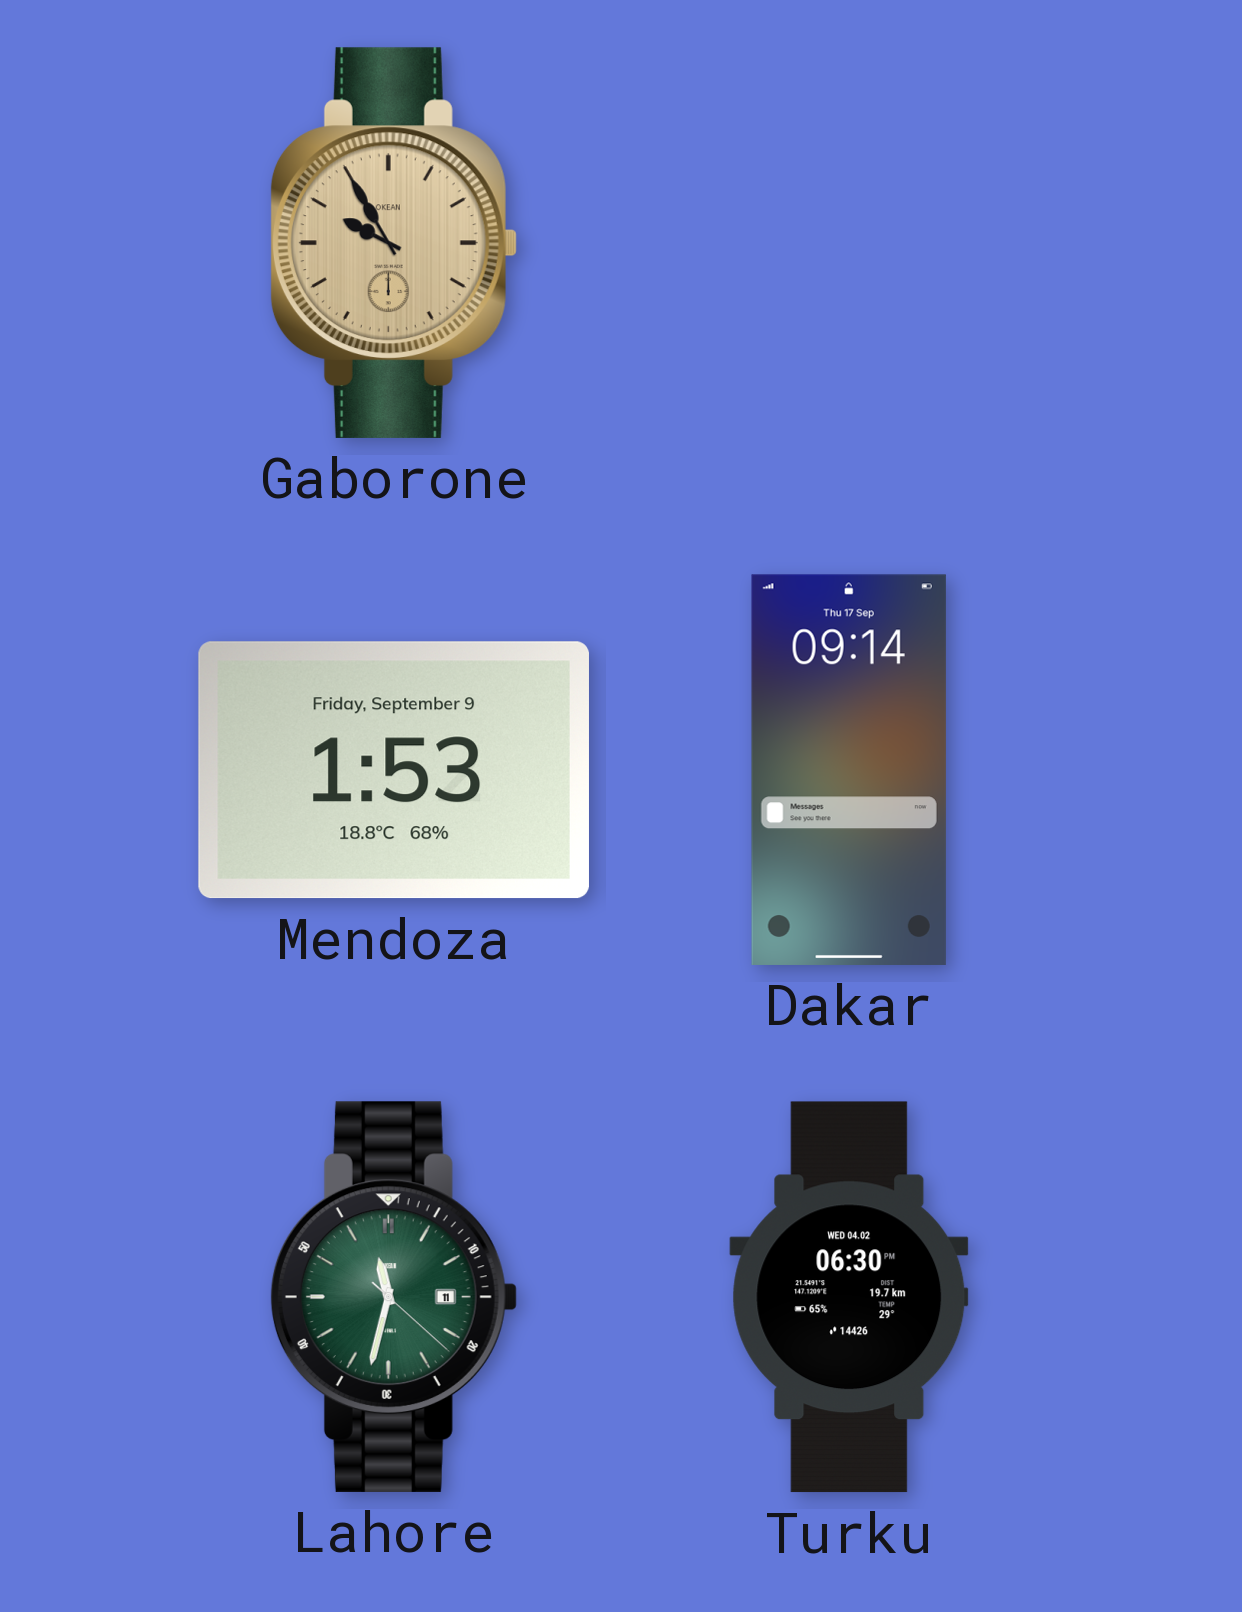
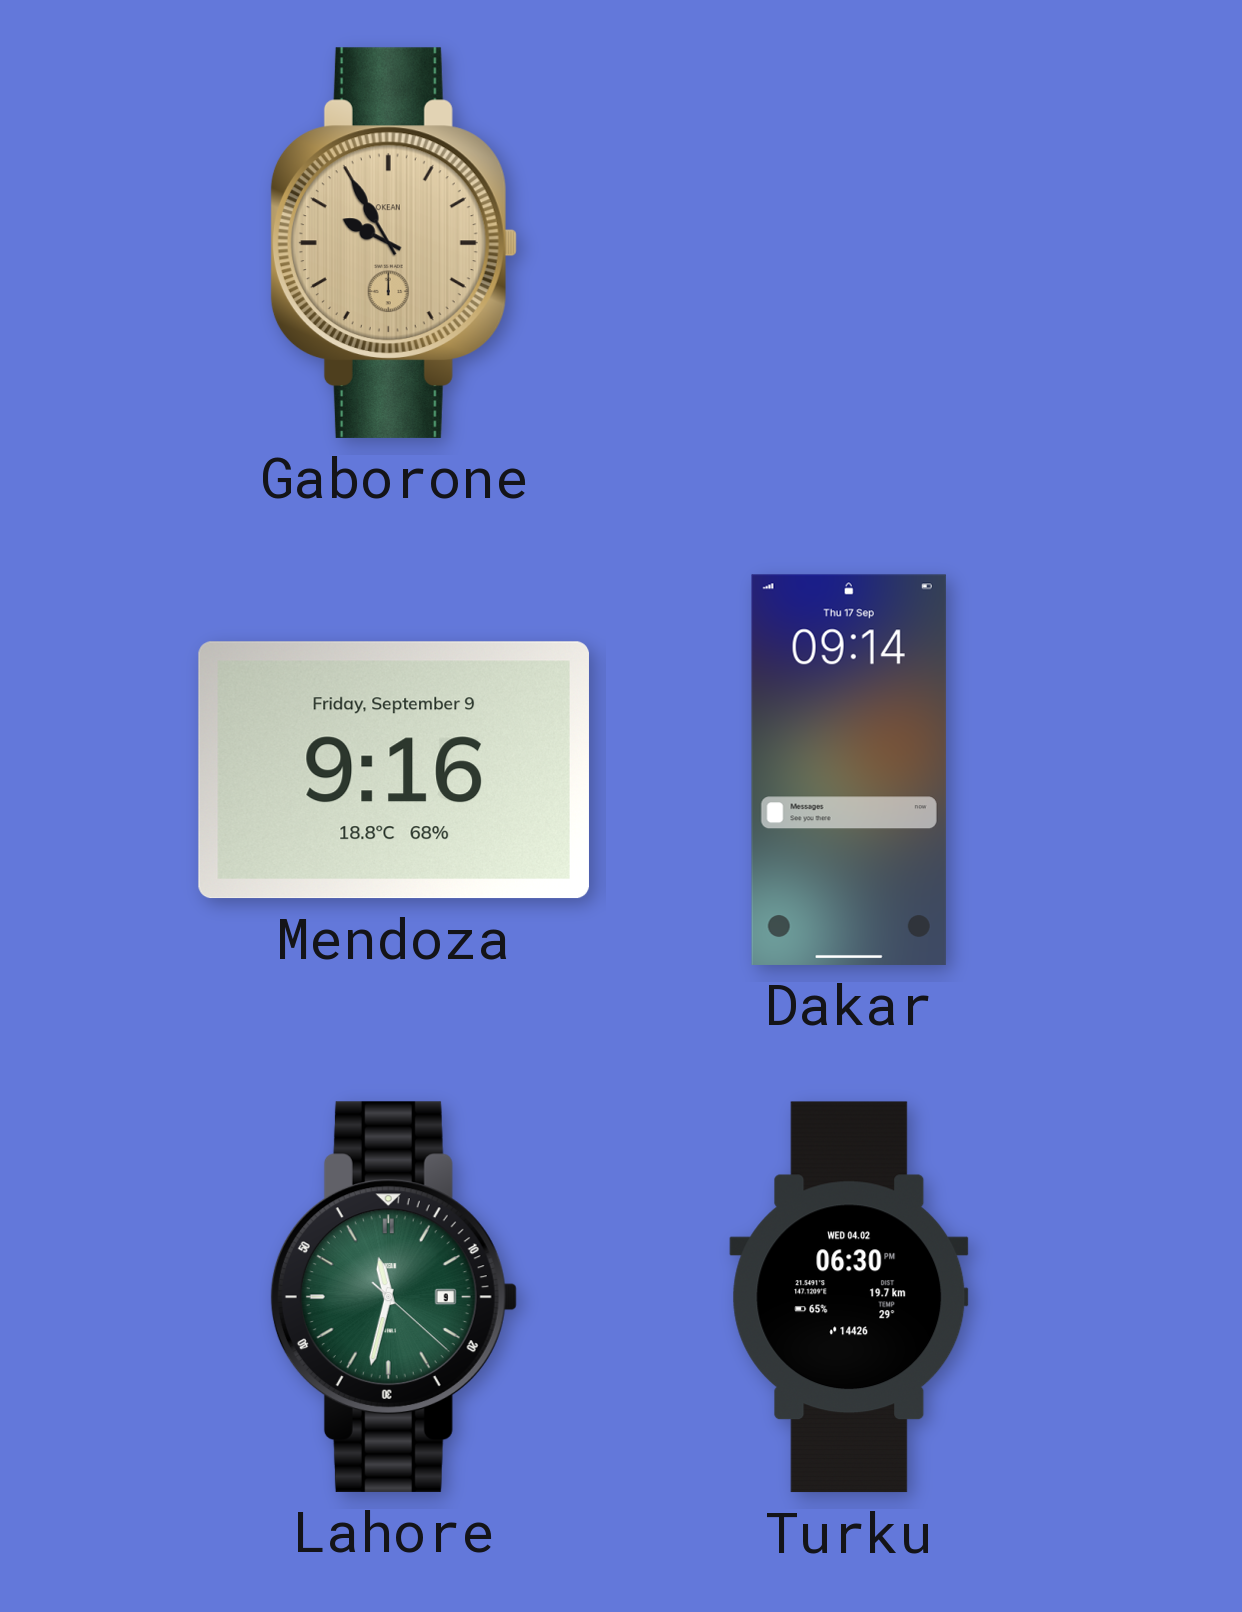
Mendoza: 1:53 -> 9:16
Lahore date: 11 -> 9
